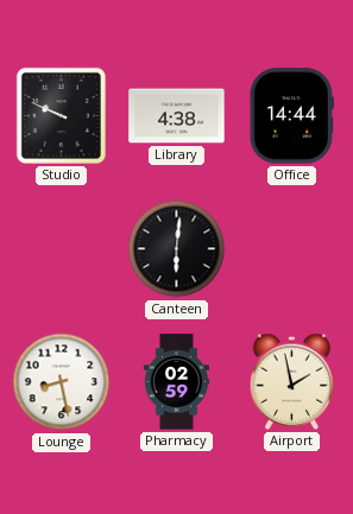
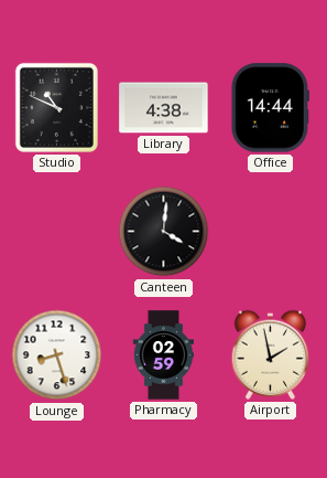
Studio: 9:49 -> 10:49
Canteen: 6:01 -> 4:01
Lounge: 8:28 -> 8:27
